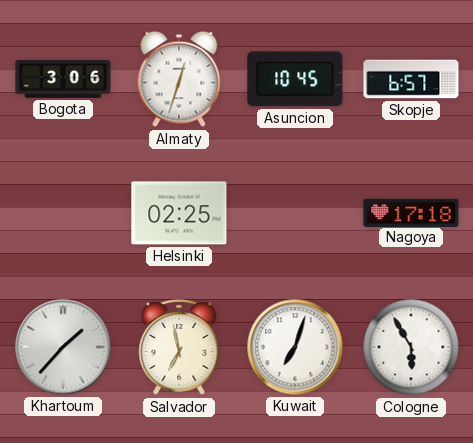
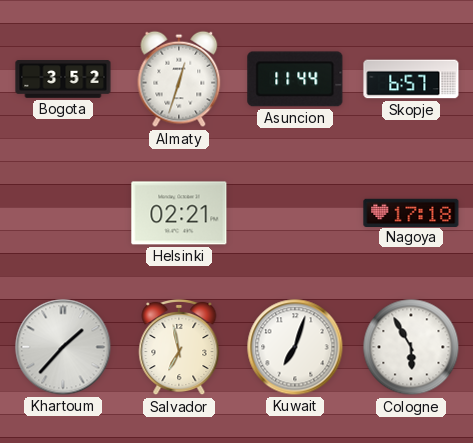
Bogota: 3:06 -> 3:52
Asuncion: 10:45 -> 11:44
Helsinki: 02:25 -> 02:21
